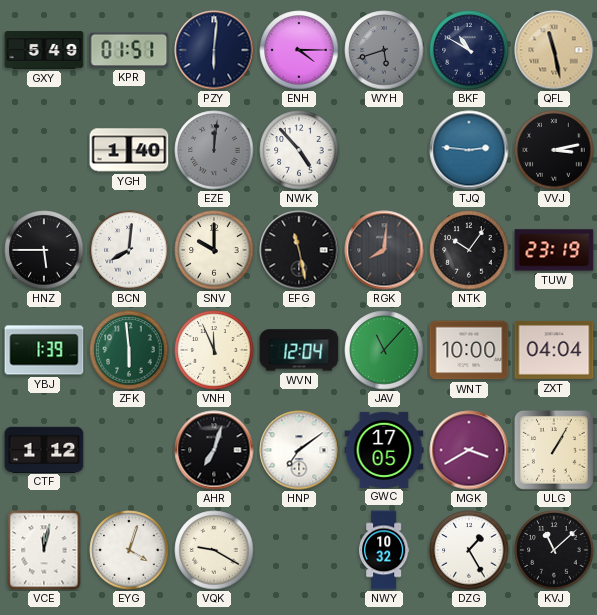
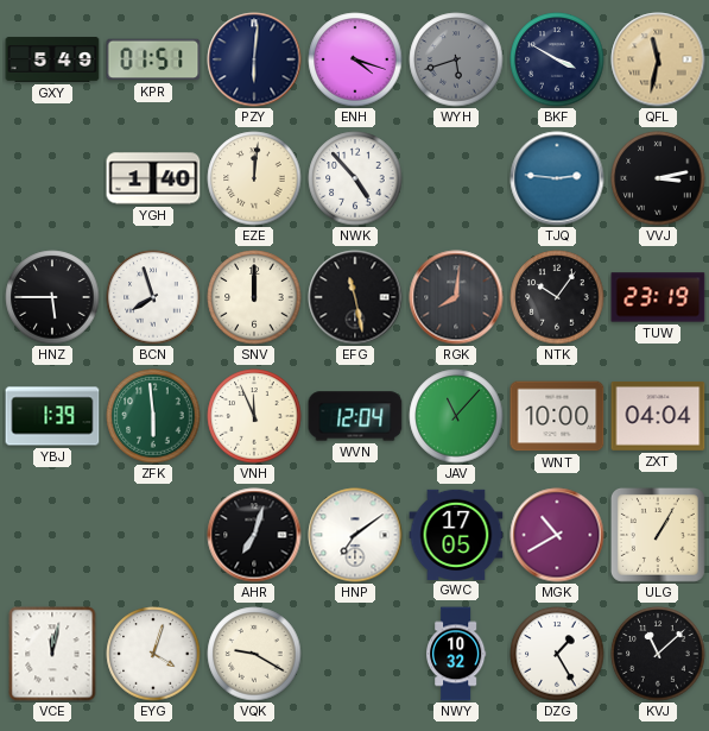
ENH: 4:15 -> 4:18
BKF: 10:50 -> 3:50
QFL: 11:28 -> 11:32
EZE dial: grey -> cream
BCN: 8:01 -> 7:57
SNV: 10:00 -> 12:00
CTF: 1:12 -> none
MGK: 3:40 -> 10:40
